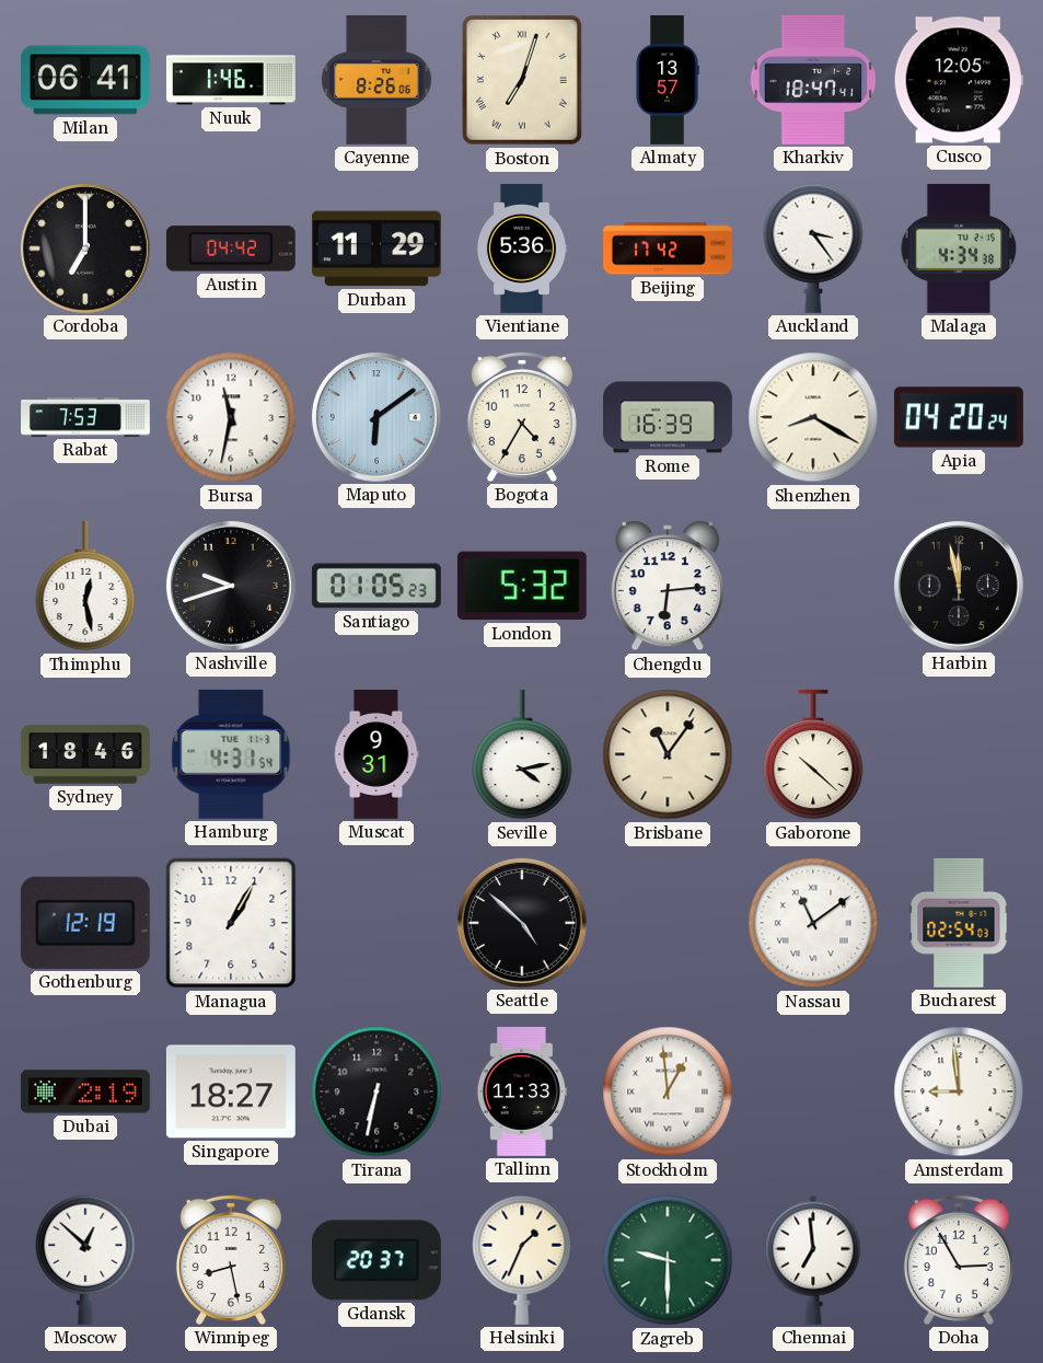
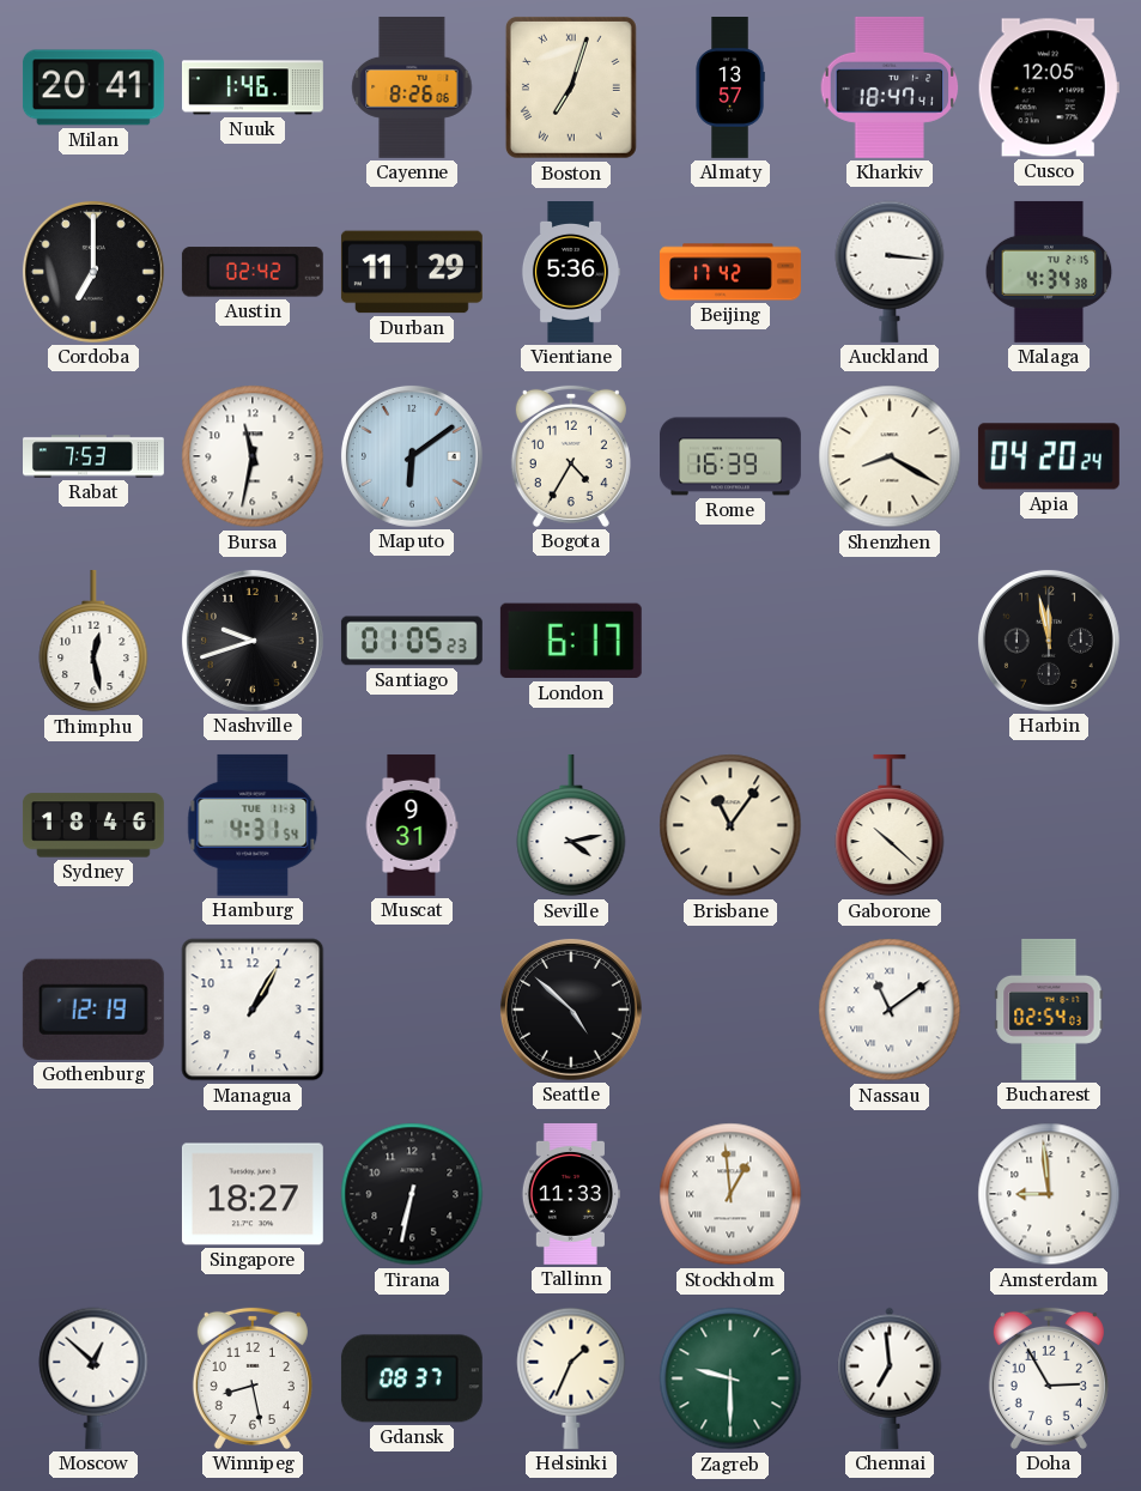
Milan: 06:41 -> 20:41
Austin: 04:42 -> 02:42
Auckland: 3:24 -> 3:16
London: 5:32 -> 6:17
Chengdu: 6:14 -> none
Dubai: 2:19 -> none
Gdansk: 20:37 -> 08:37
